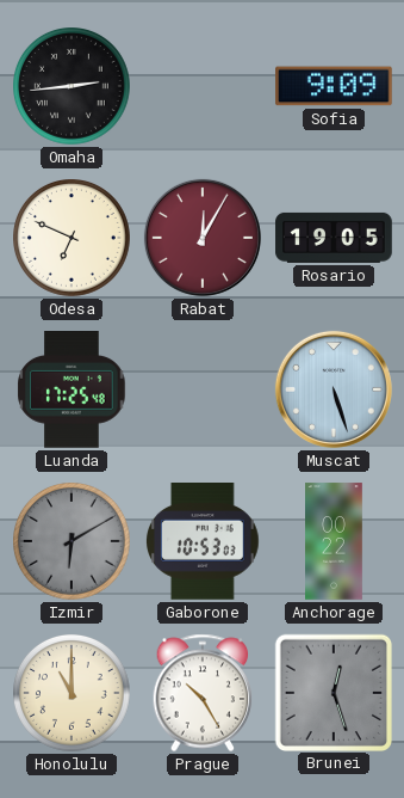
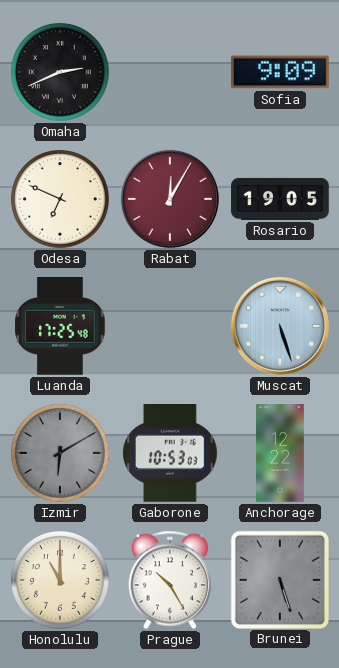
Omaha: 2:44 -> 2:41
Anchorage: 00:22 -> 12:22
Brunei: 12:27 -> 5:27
